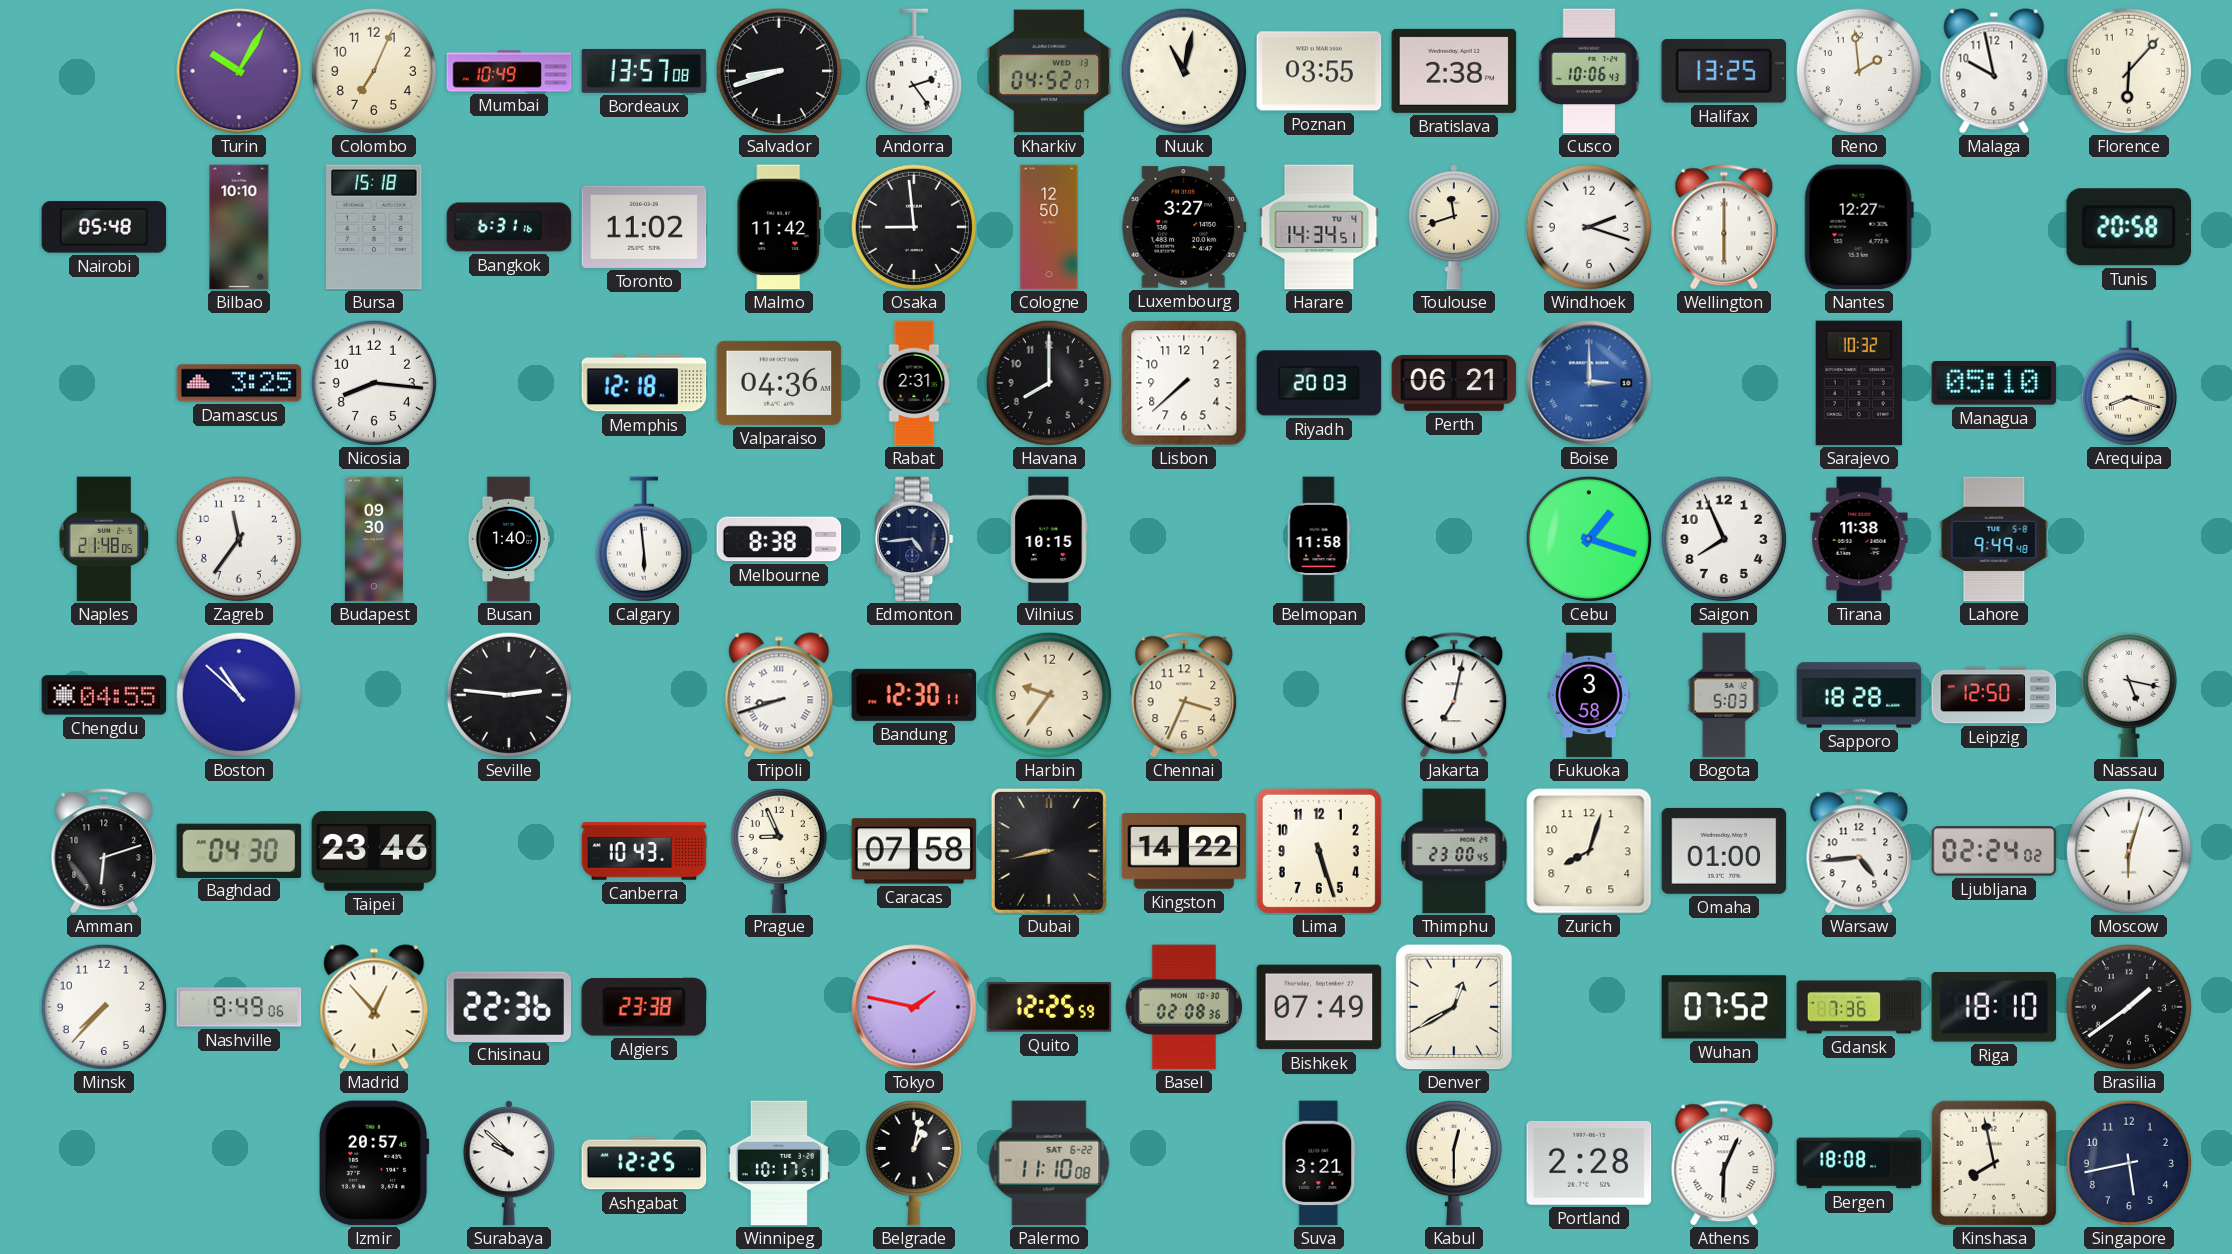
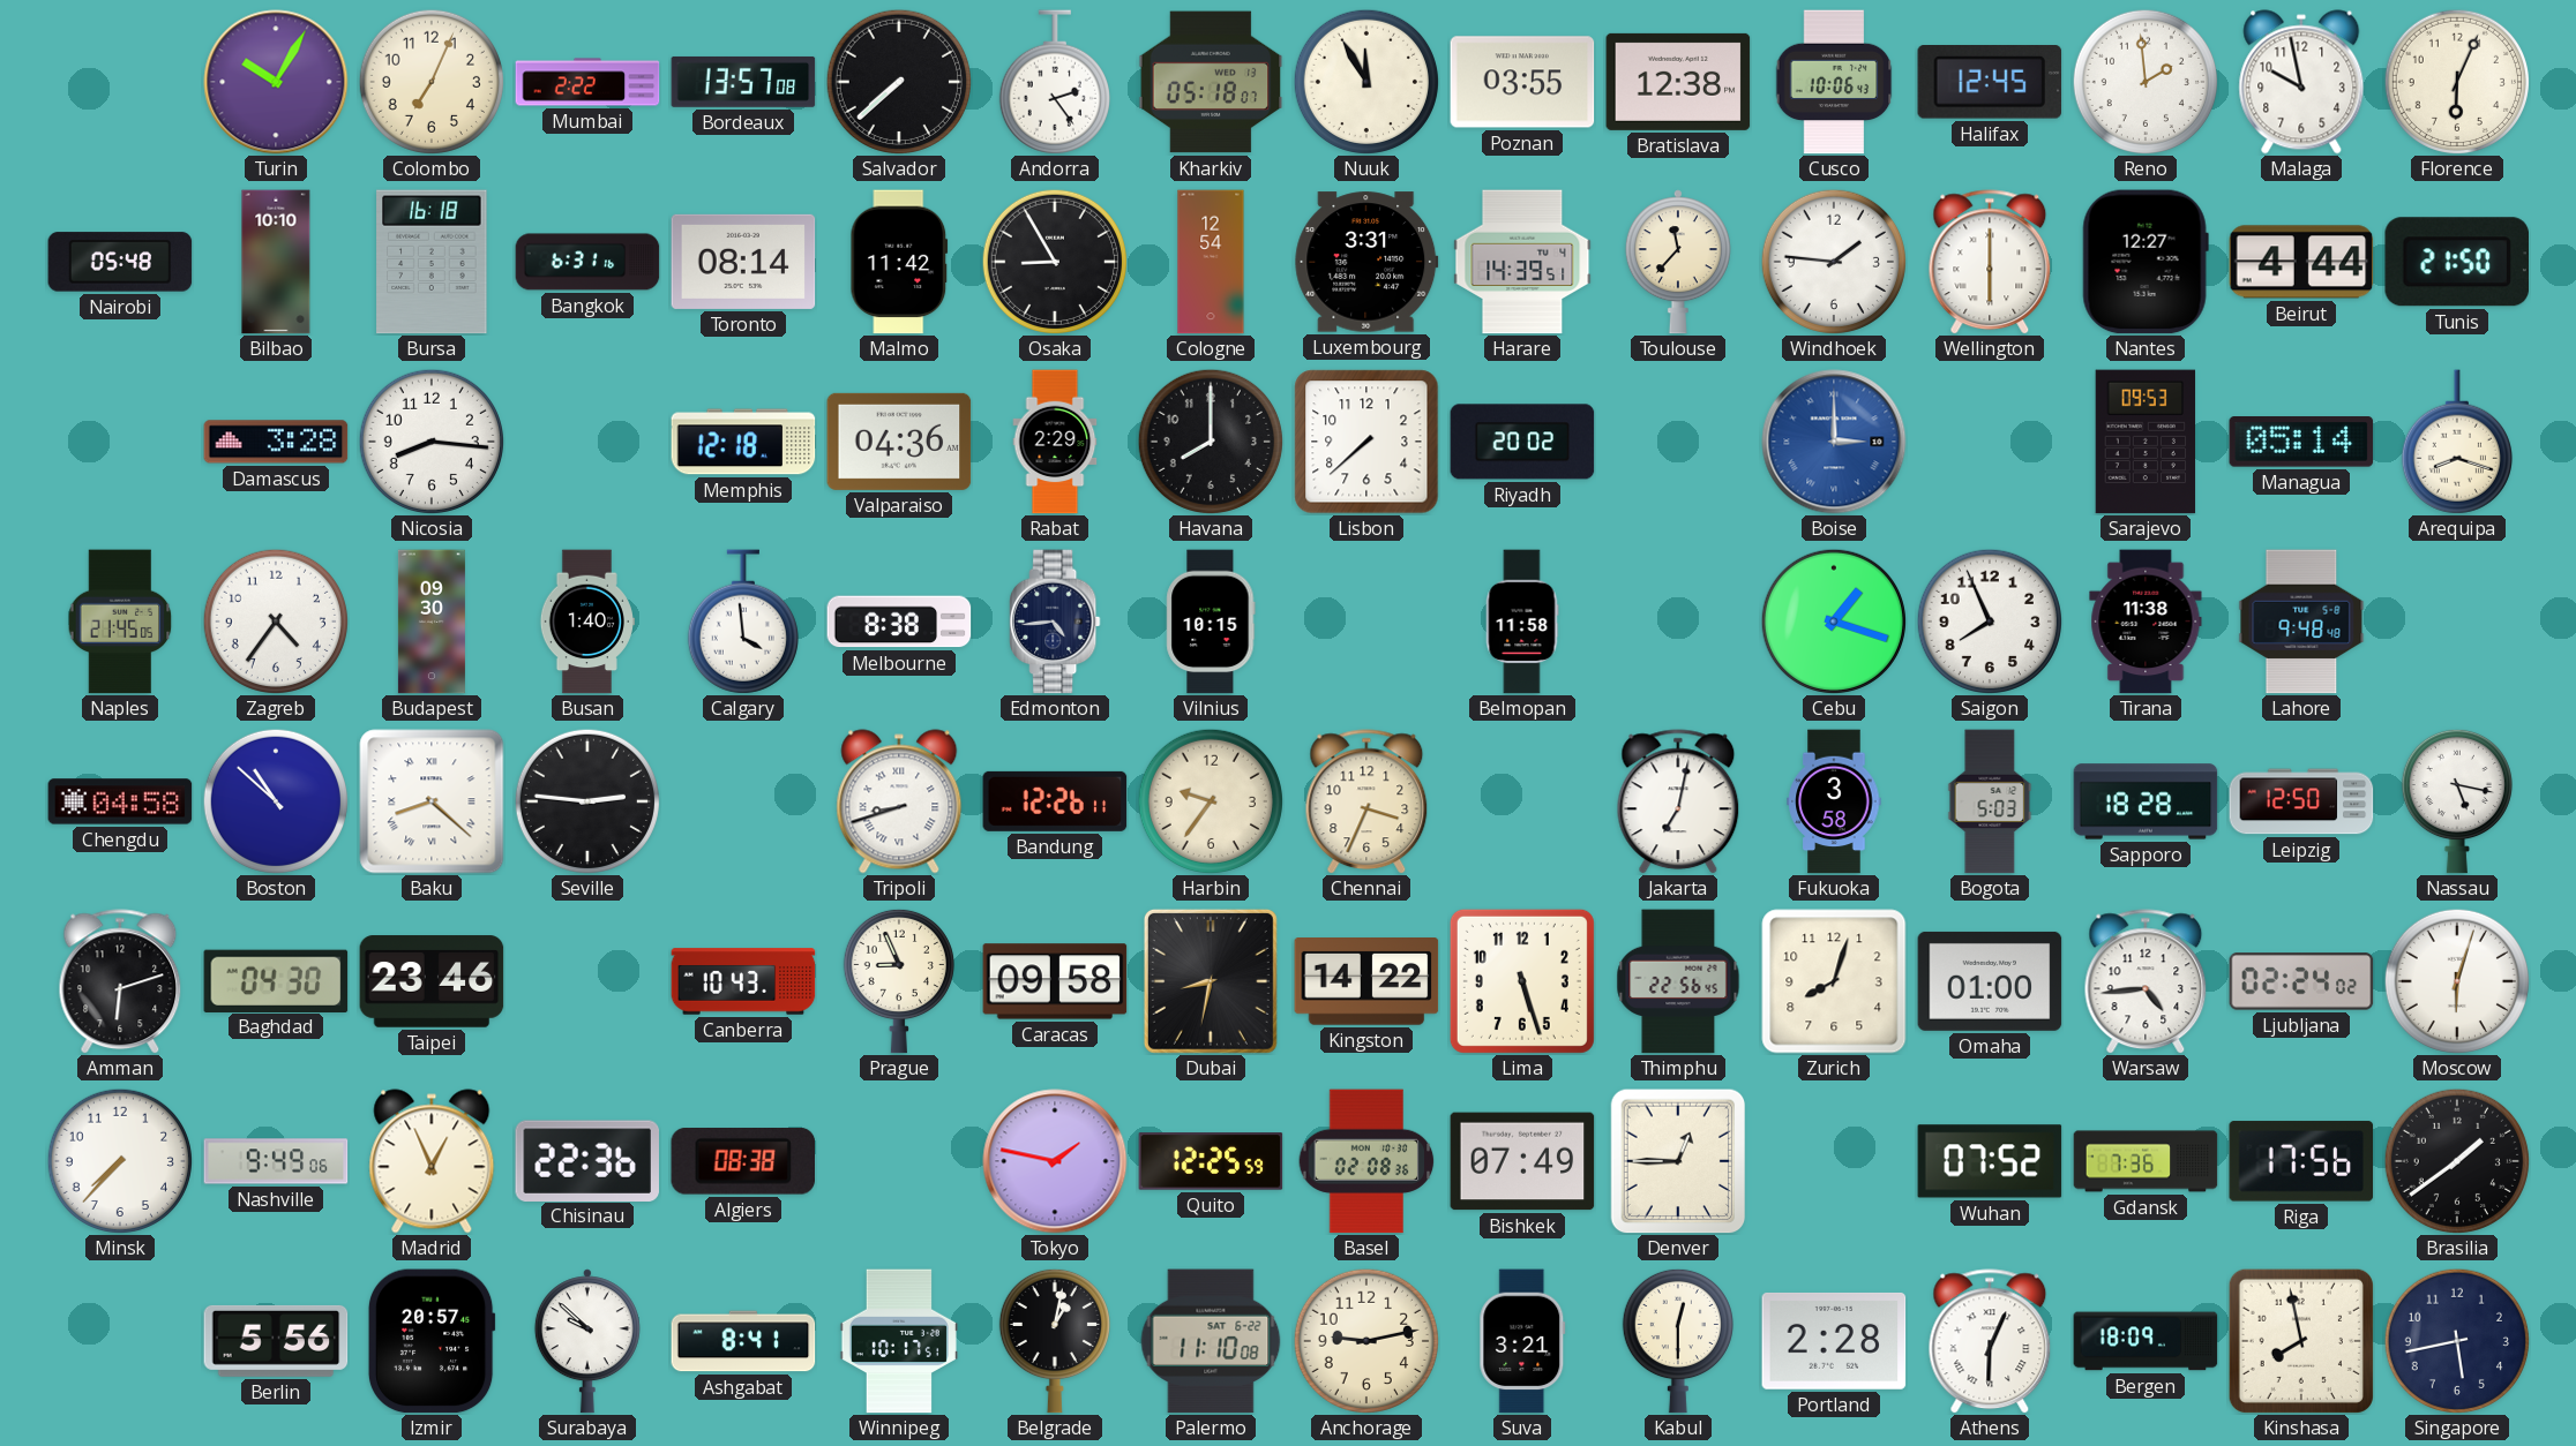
Mumbai: 10:49 -> 2:22
Salvador: 8:42 -> 7:38
Kharkiv: 04:52 -> 05:18
Nuuk: 11:02 -> 11:55
Bratislava: 2:38 -> 12:38
Halifax: 13:25 -> 12:45
Florence: 6:07 -> 6:04
Bursa: 15:18 -> 16:18
Toronto: 11:02 -> 08:14
Osaka: 8:59 -> 8:55
Cologne: 12:50 -> 12:54
Luxembourg: 3:27 -> 3:31
Harare: 14:34 -> 14:39
Toulouse: 11:42 -> 11:37
Windhoek: 2:18 -> 1:46
Beirut: none -> 4:44
Tunis: 20:58 -> 21:50
Damascus: 3:25 -> 3:28
Rabat: 2:31 -> 2:29
Riyadh: 20:03 -> 20:02
Perth: 06:21 -> none
Sarajevo: 10:32 -> 09:53
Managua: 05:10 -> 05:14
Naples: 21:48 -> 21:45
Zagreb: 11:36 -> 4:36
Calgary: 5:59 -> 3:59
Lahore: 9:49 -> 9:48
Chengdu: 04:55 -> 04:58
Baku: none -> 8:22
Bandung: 12:30 -> 12:26
Caracas: 07:58 -> 09:58
Dubai: 8:43 -> 8:32
Thimphu: 23:00 -> 22:56
Madrid: 12:53 -> 12:56
Algiers: 23:38 -> 08:38
Denver: 12:40 -> 12:45
Riga: 18:10 -> 17:56
Berlin: none -> 5:56
Ashgabat: 12:25 -> 8:41
Anchorage: none -> 9:13
Bergen: 18:08 -> 18:09
